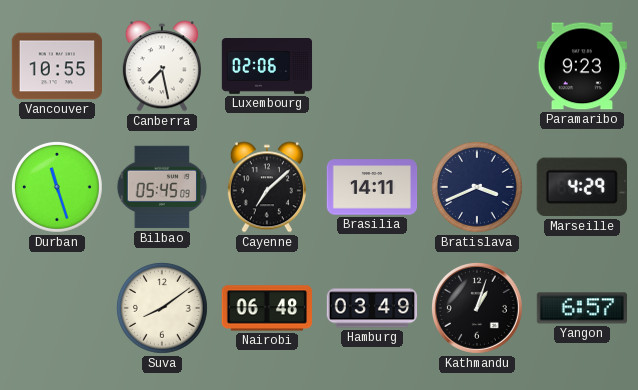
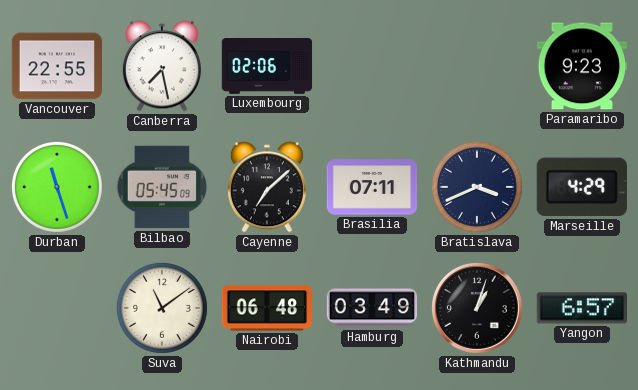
Vancouver: 10:55 -> 22:55
Brasilia: 14:11 -> 07:11
Suva: 8:09 -> 11:09
